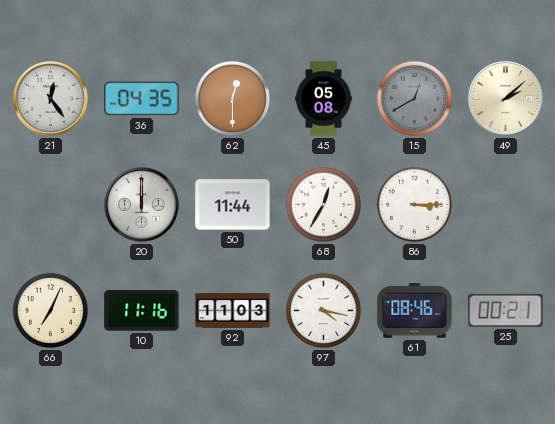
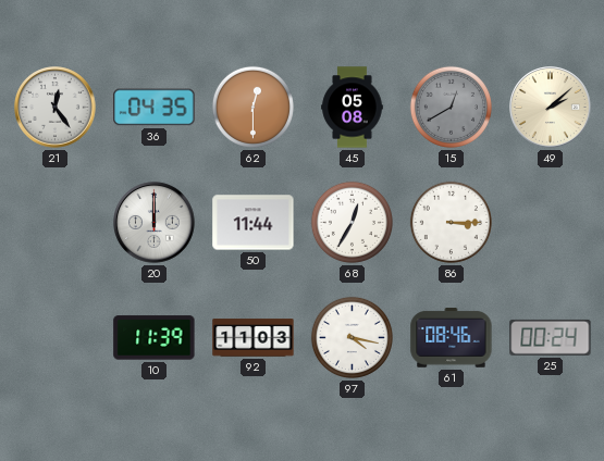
66: 7:04 -> none
10: 11:16 -> 11:39
25: 00:21 -> 00:24
